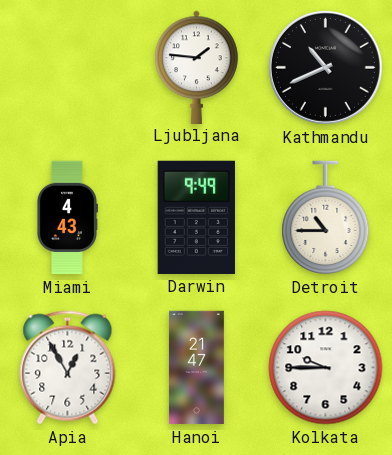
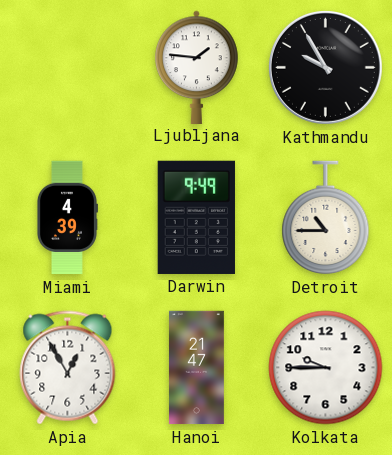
Kathmandu: 10:41 -> 9:55
Miami: 4:43 -> 4:39
